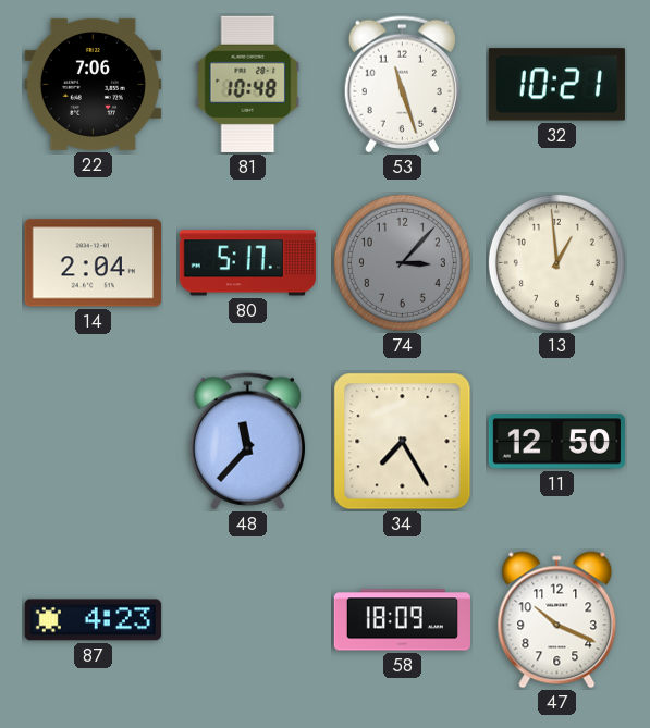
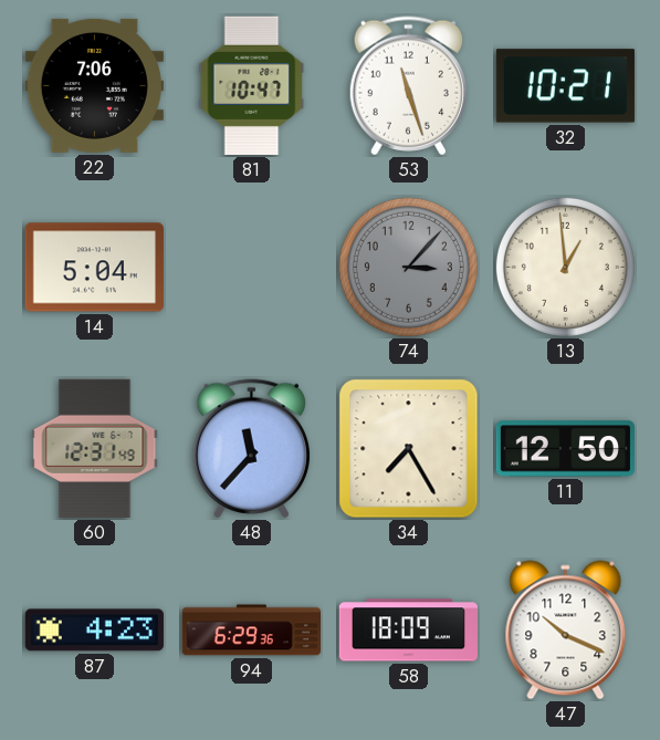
81: 10:48 -> 10:47
14: 2:04 -> 5:04
80: 5:17 -> none
60: none -> 12:31
94: none -> 6:29
